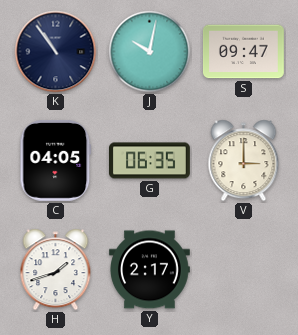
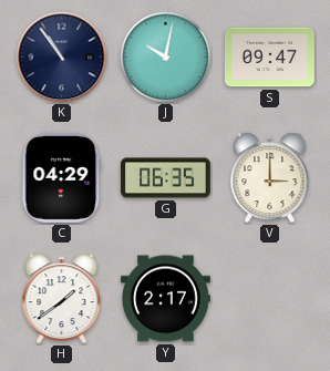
C: 04:05 -> 04:29
H: 1:42 -> 1:39
